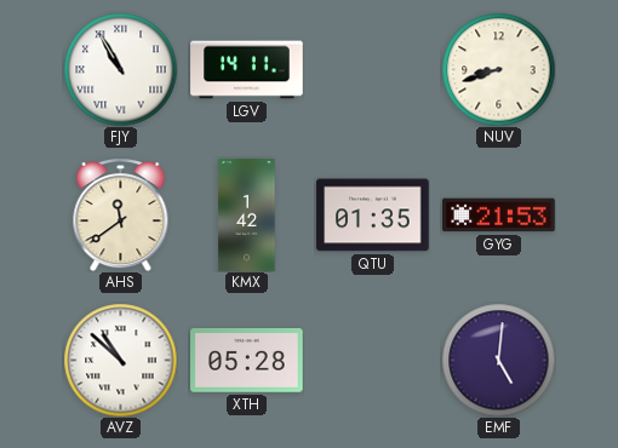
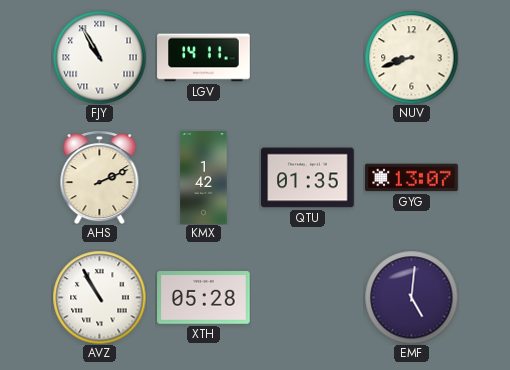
AHS: 11:39 -> 2:11
GYG: 21:53 -> 13:07
AVZ: 10:52 -> 10:55
